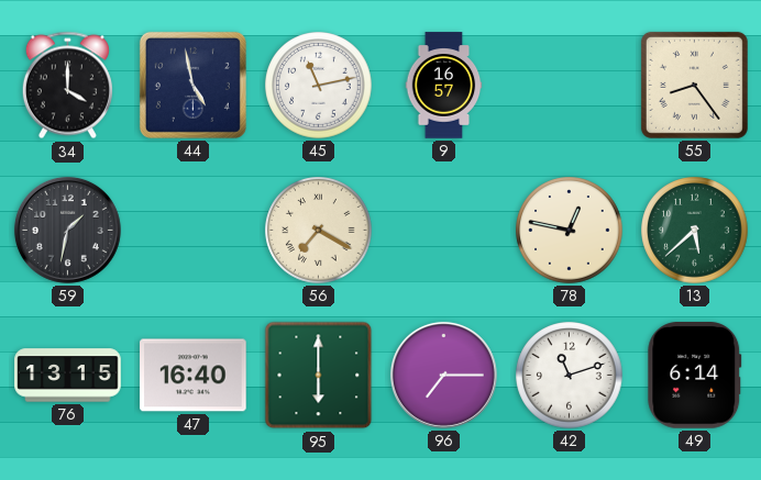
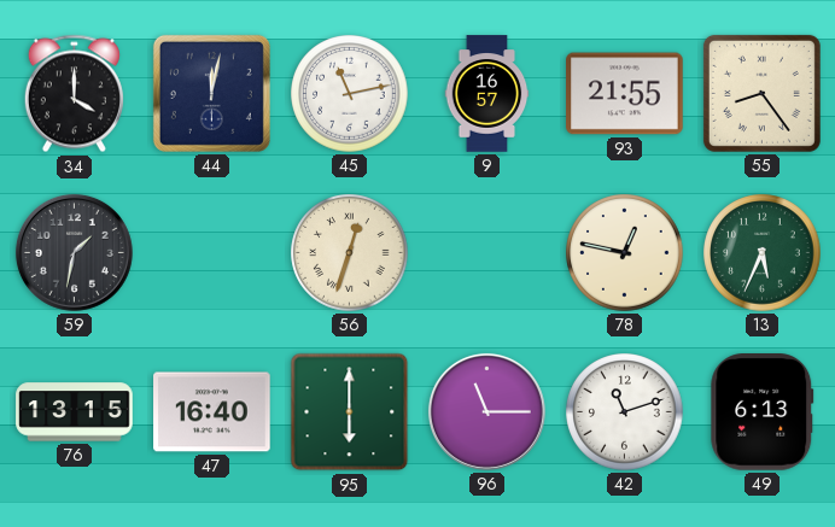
44: 4:58 -> 12:02
93: none -> 21:55
56: 7:20 -> 12:33
13: 5:38 -> 5:34
96: 7:15 -> 11:15
49: 6:14 -> 6:13
